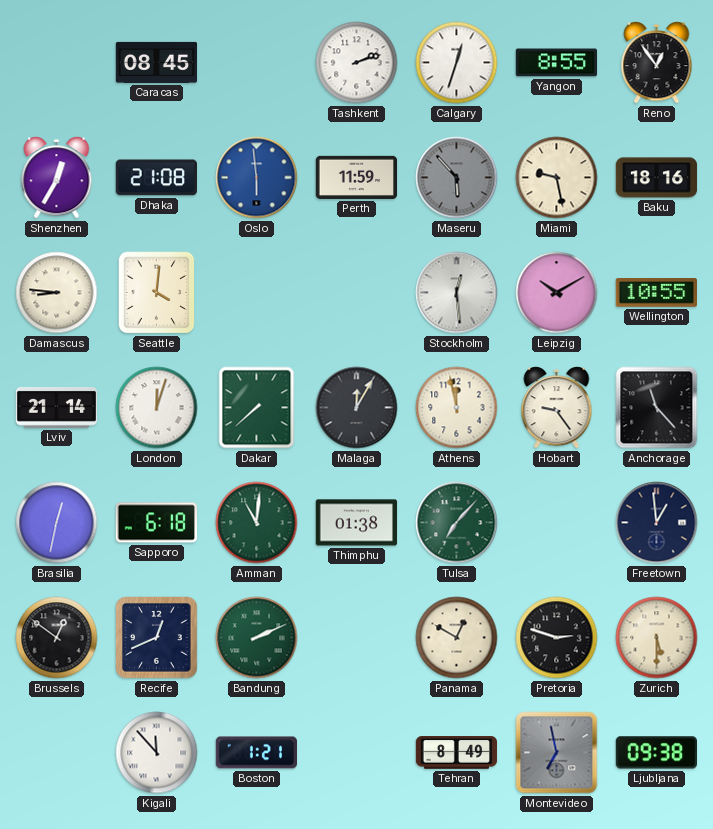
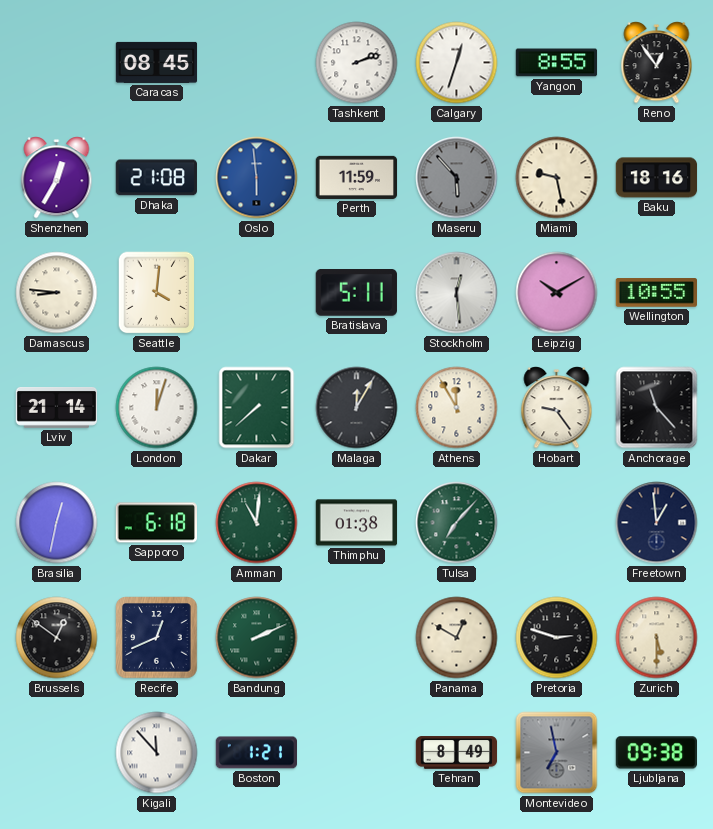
Bratislava: none -> 5:11
Athens: 11:58 -> 11:55
